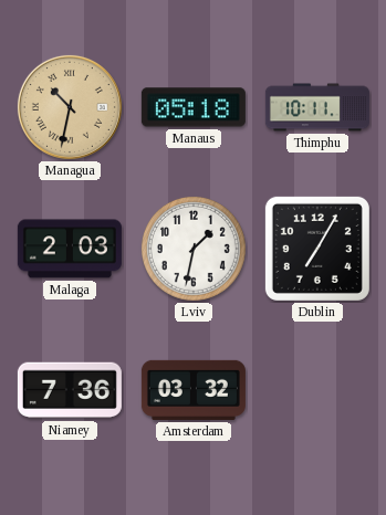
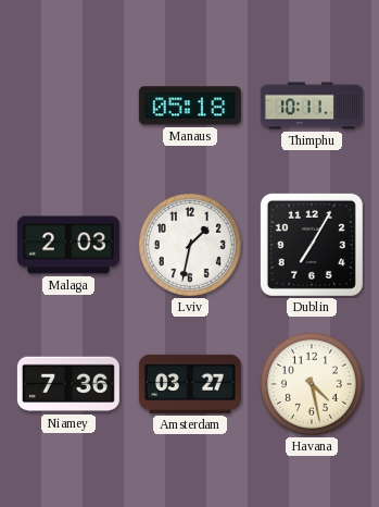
Managua: 10:32 -> none
Amsterdam: 03:32 -> 03:27
Havana: none -> 4:28
